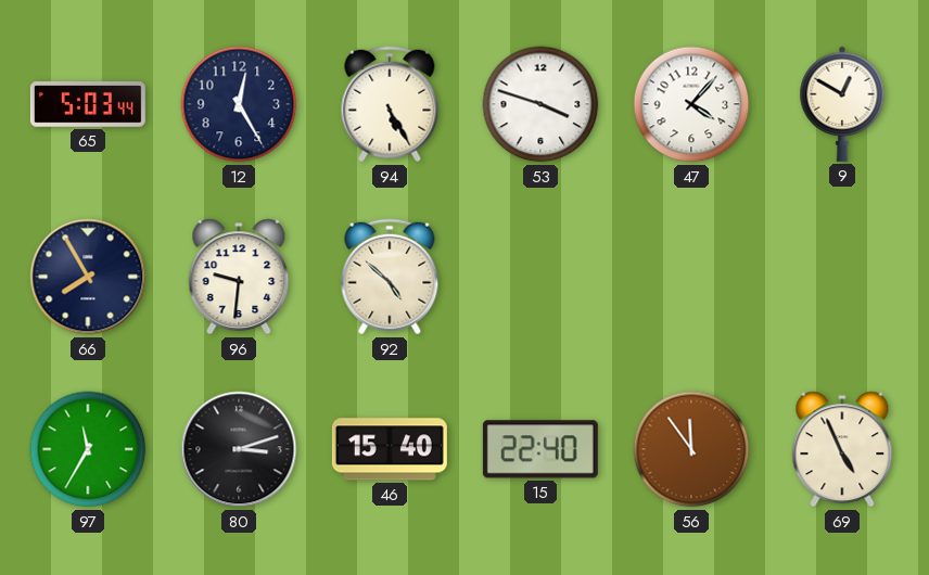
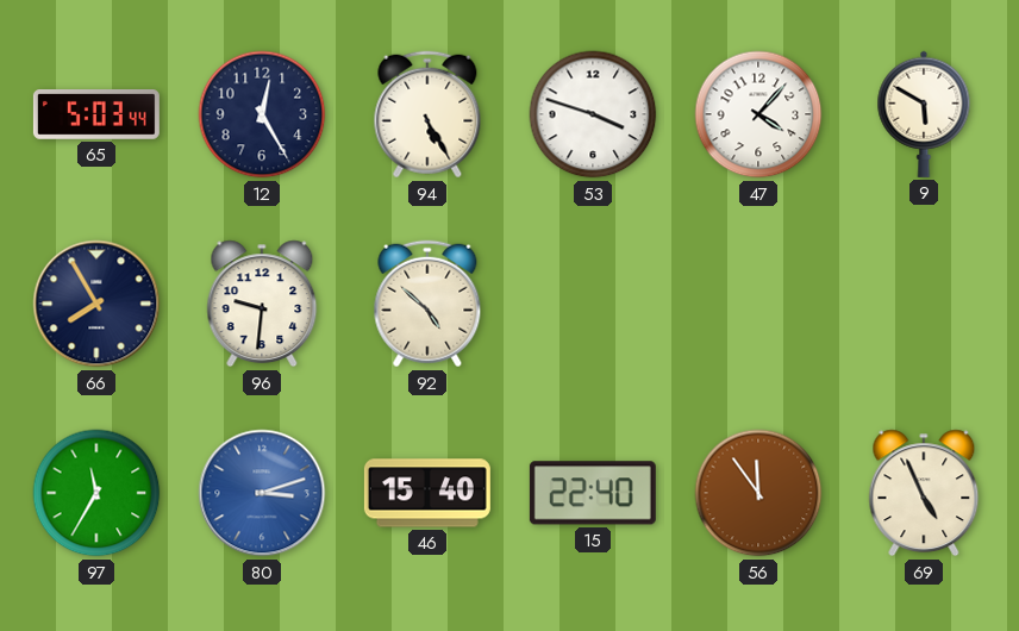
9: 12:50 -> 5:50
80 dial: black -> blue
